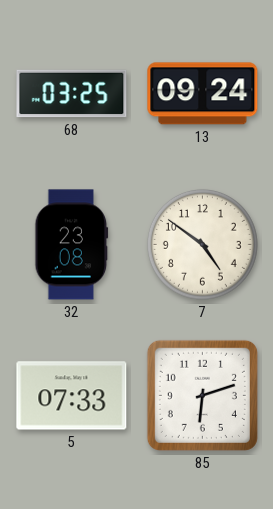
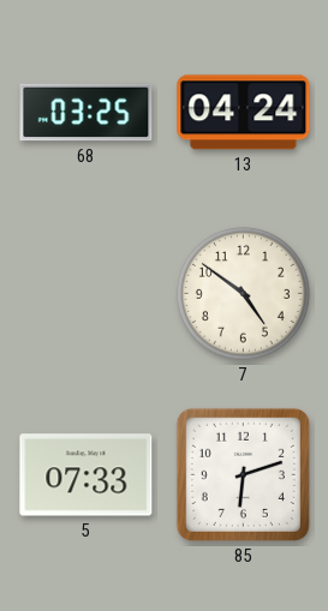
13: 09:24 -> 04:24
32: 23:08 -> none
